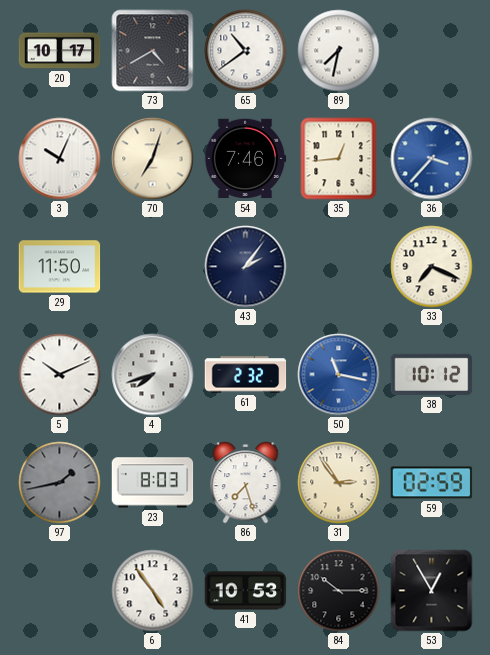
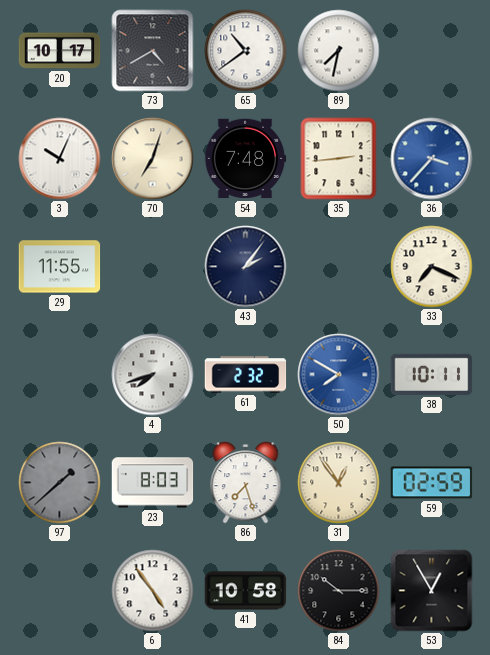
54: 7:46 -> 7:48
35: 12:44 -> 2:44
29: 11:50 -> 11:55
5: 10:11 -> none
50: 11:17 -> 7:50
38: 10:12 -> 10:11
97: 1:43 -> 1:38
31: 2:54 -> 12:54
41: 10:53 -> 10:58
